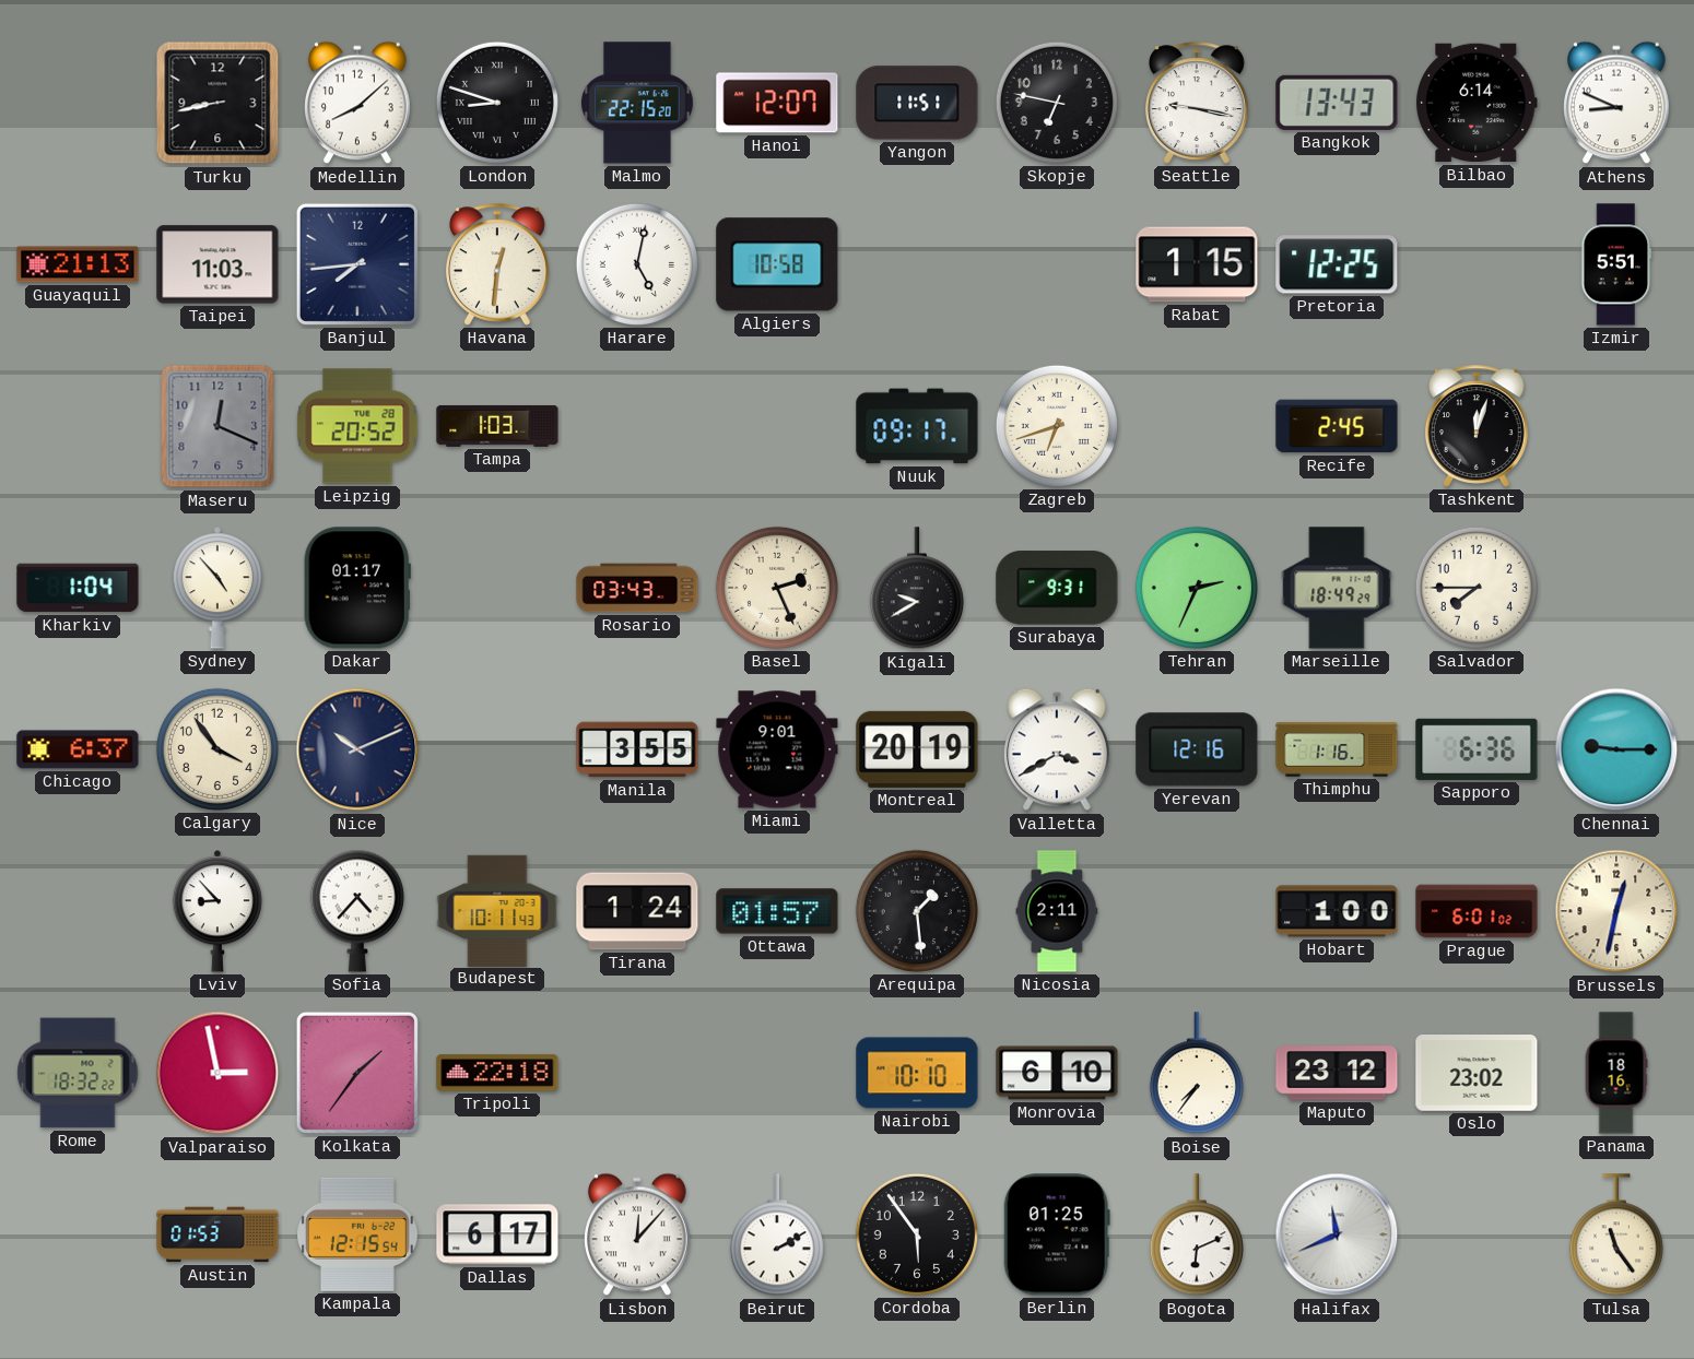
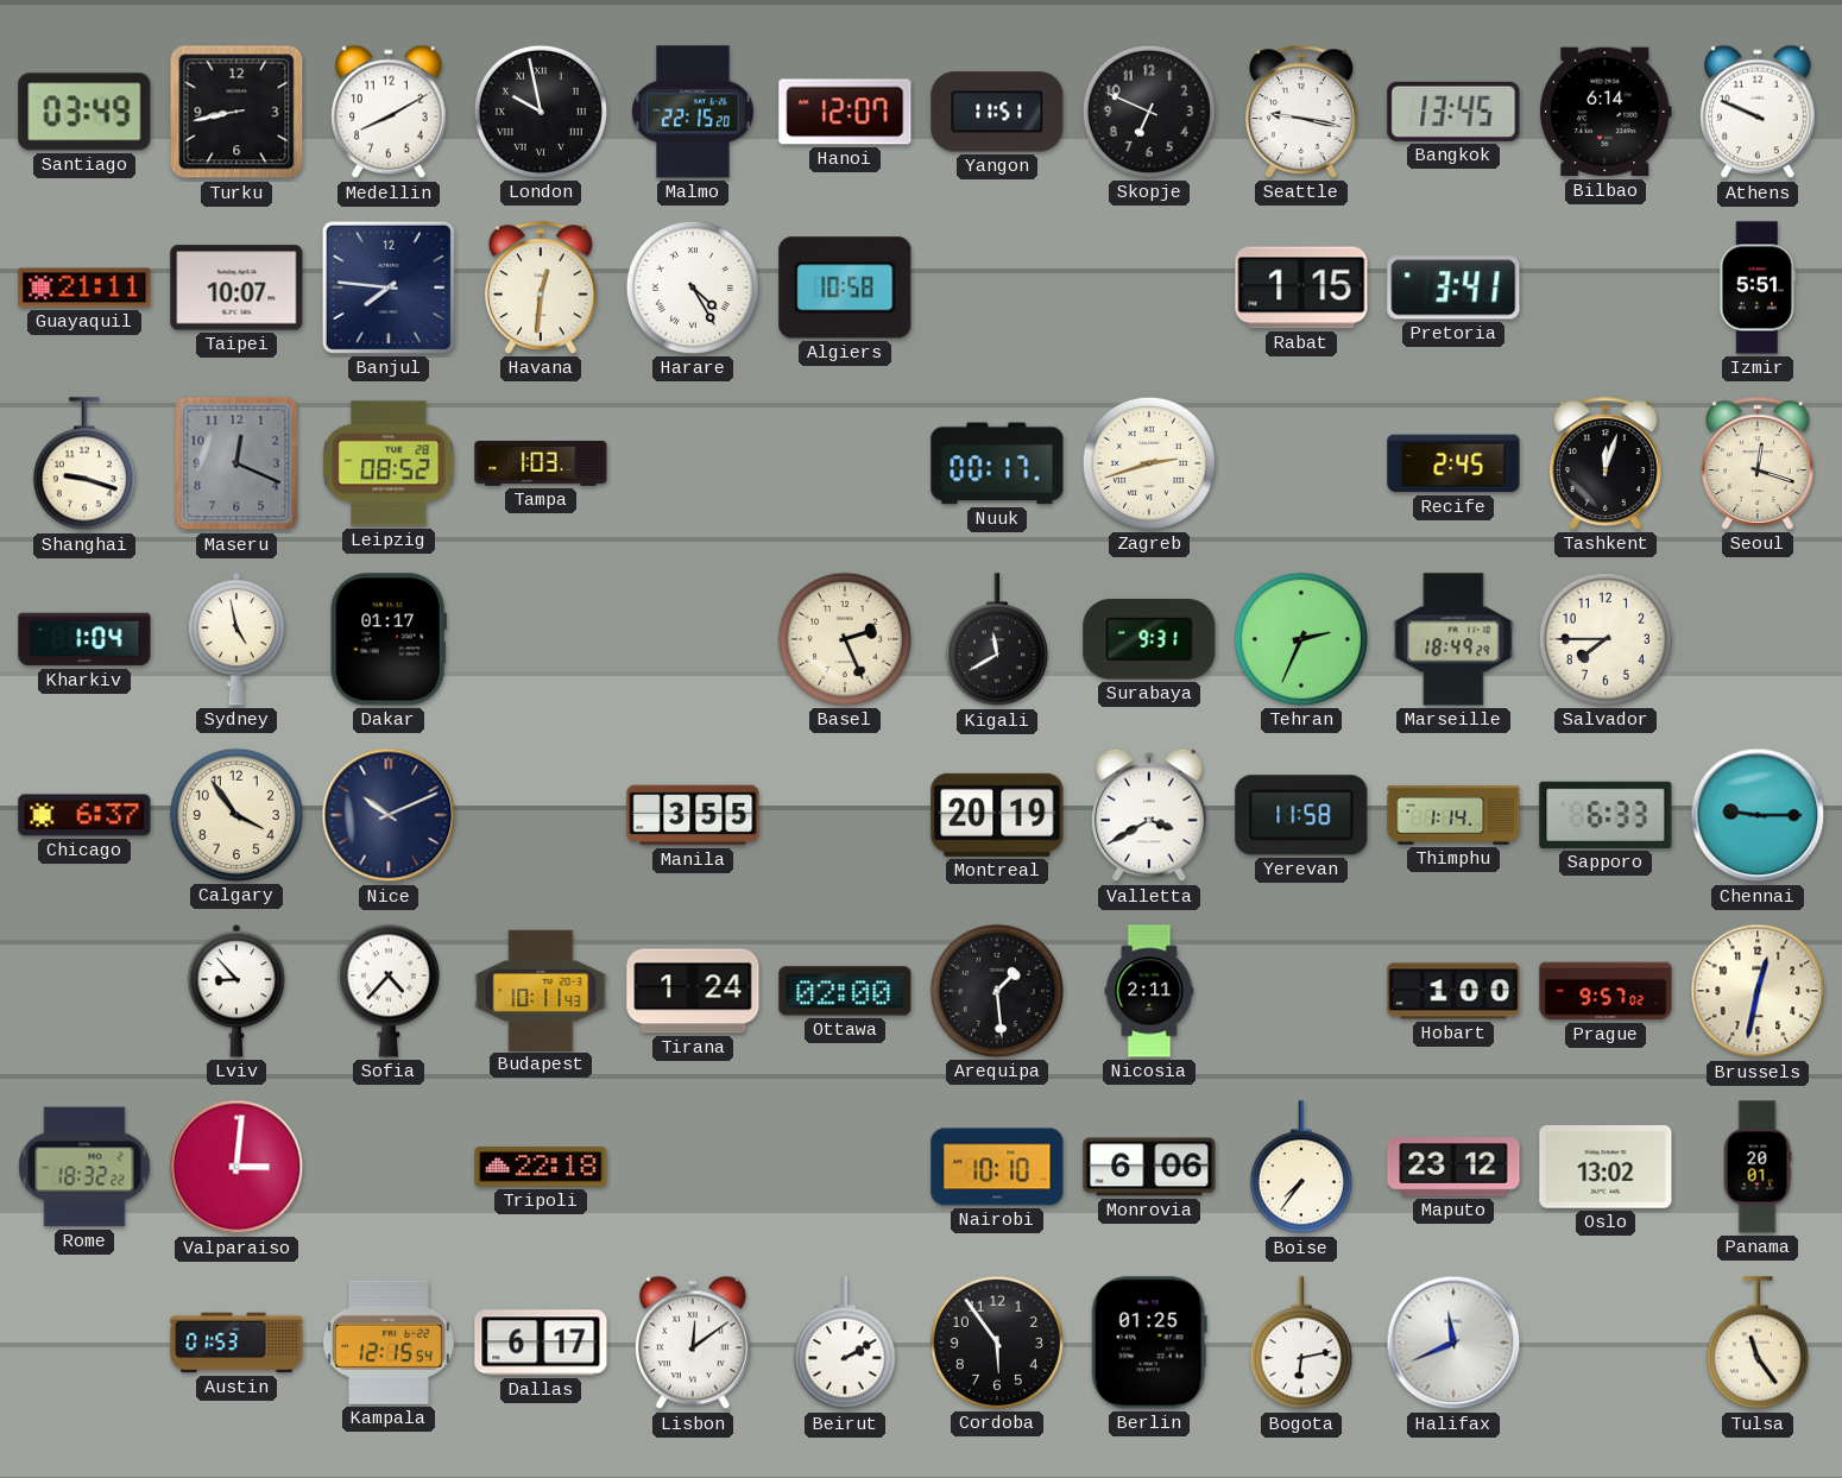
Santiago: none -> 03:49
Medellin: 8:08 -> 8:10
London: 8:48 -> 9:58
Skopje: 6:47 -> 6:49
Bangkok: 13:43 -> 13:45
Athens: 8:49 -> 9:49
Guayaquil: 21:13 -> 21:11
Taipei: 11:03 -> 10:07
Banjul: 7:44 -> 7:46
Harare: 5:02 -> 4:25
Pretoria: 12:25 -> 3:41
Shanghai: none -> 9:18
Leipzig: 20:52 -> 08:52
Nuuk: 09:17 -> 00:17
Zagreb: 6:42 -> 2:42
Seoul: none -> 12:18
Sydney: 4:53 -> 4:58
Rosario: 03:43 -> none
Kigali: 9:40 -> 11:40
Miami: 9:01 -> none
Yerevan: 12:16 -> 11:58
Thimphu: 1:16 -> 1:14
Sapporo: 6:36 -> 6:33
Ottawa: 01:57 -> 02:00
Prague: 6:01 -> 9:57
Valparaiso: 2:58 -> 3:01
Kolkata: 1:36 -> none
Monrovia: 6:10 -> 6:06
Oslo: 23:02 -> 13:02
Panama: 18:16 -> 20:01
Lisbon: 12:07 -> 12:09
Bogota: 6:11 -> 6:13
